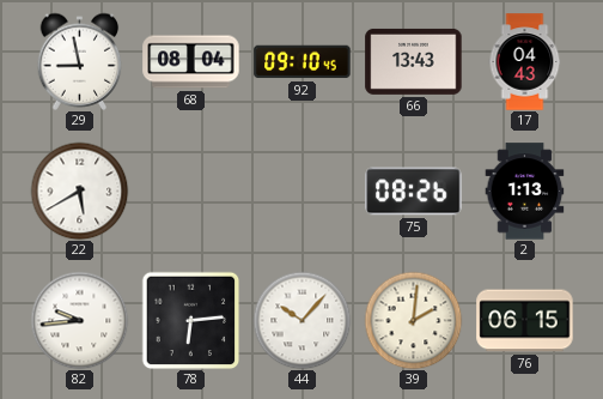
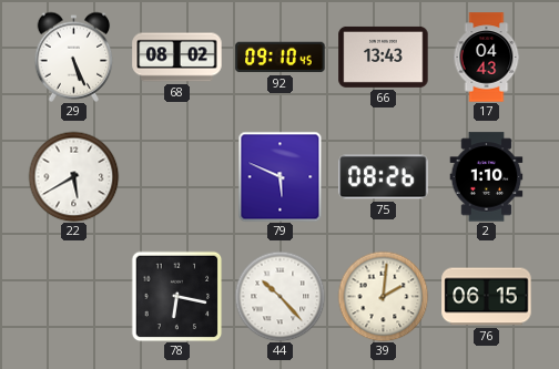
29: 8:58 -> 5:26
68: 08:04 -> 08:02
79: none -> 5:49
2: 1:13 -> 1:10
82: 9:44 -> none
78: 6:14 -> 6:17
44: 10:07 -> 10:23
